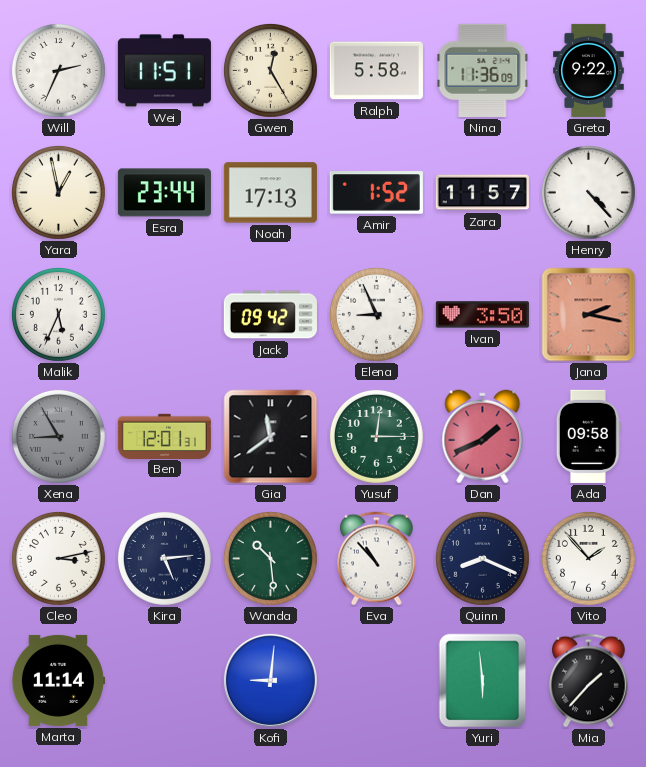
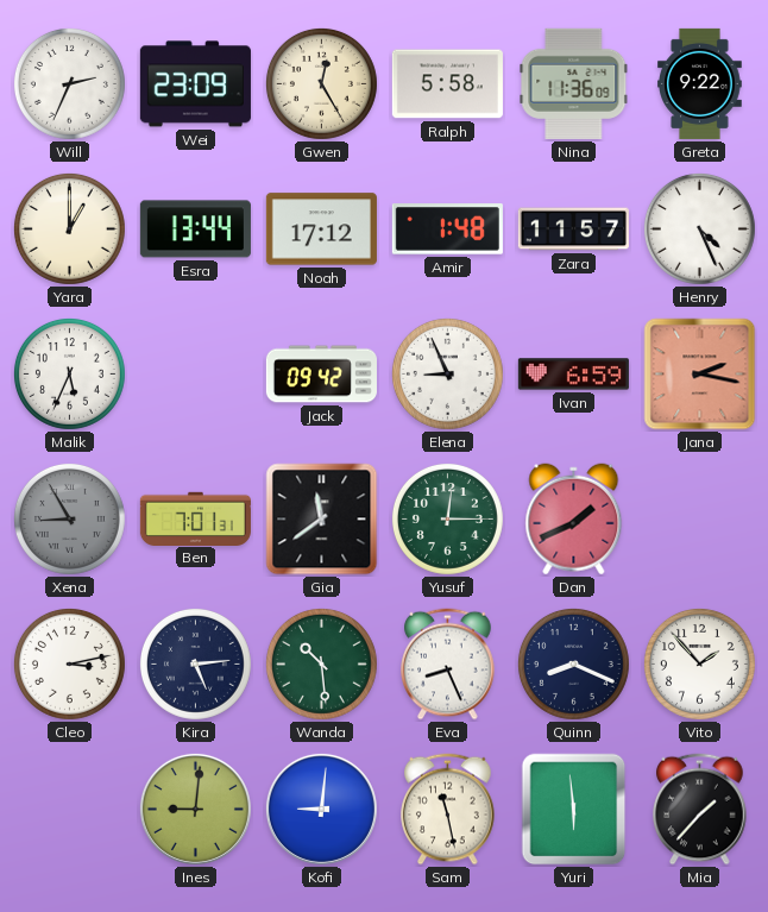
Wei: 11:51 -> 23:09
Yara: 12:58 -> 1:00
Esra: 23:44 -> 13:44
Noah: 17:13 -> 17:12
Amir: 1:52 -> 1:48
Henry: 4:23 -> 4:26
Ivan: 3:50 -> 6:59
Ben: 12:01 -> 7:01
Ada: 09:58 -> none
Eva: 10:53 -> 8:26
Marta: 11:14 -> none
Ines: none -> 9:01
Sam: none -> 11:28
